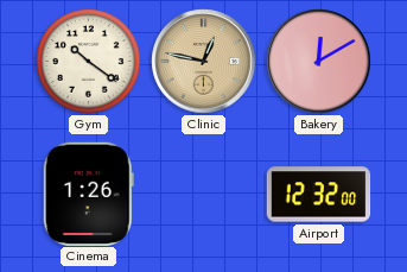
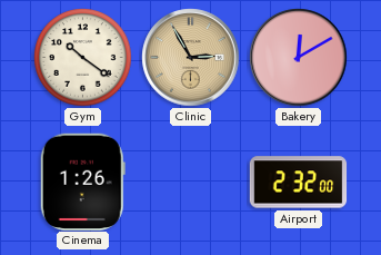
Clinic: 12:47 -> 2:55
Airport: 12:32 -> 2:32
